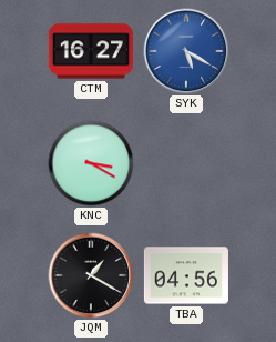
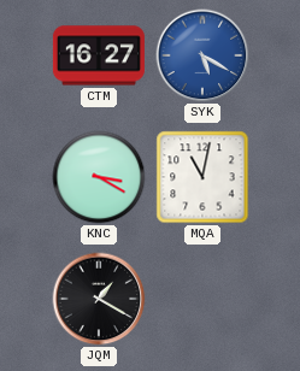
MQA: none -> 11:02
TBA: 04:56 -> none
